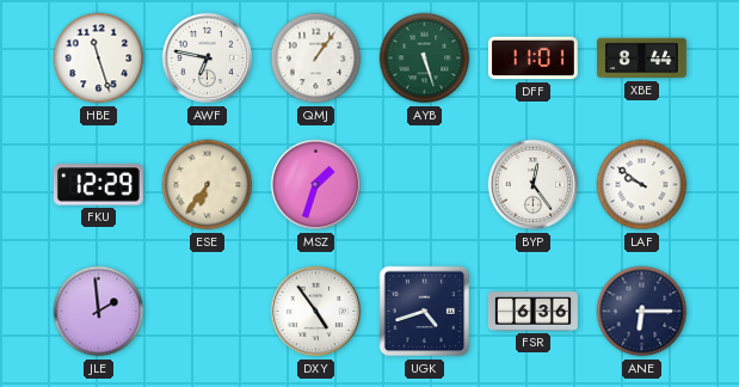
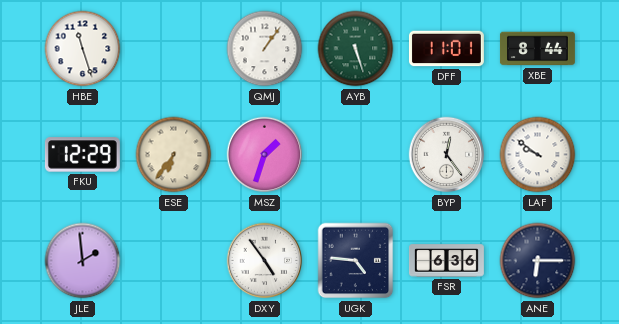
AWF: 6:47 -> none
UGK: 4:42 -> 4:46
